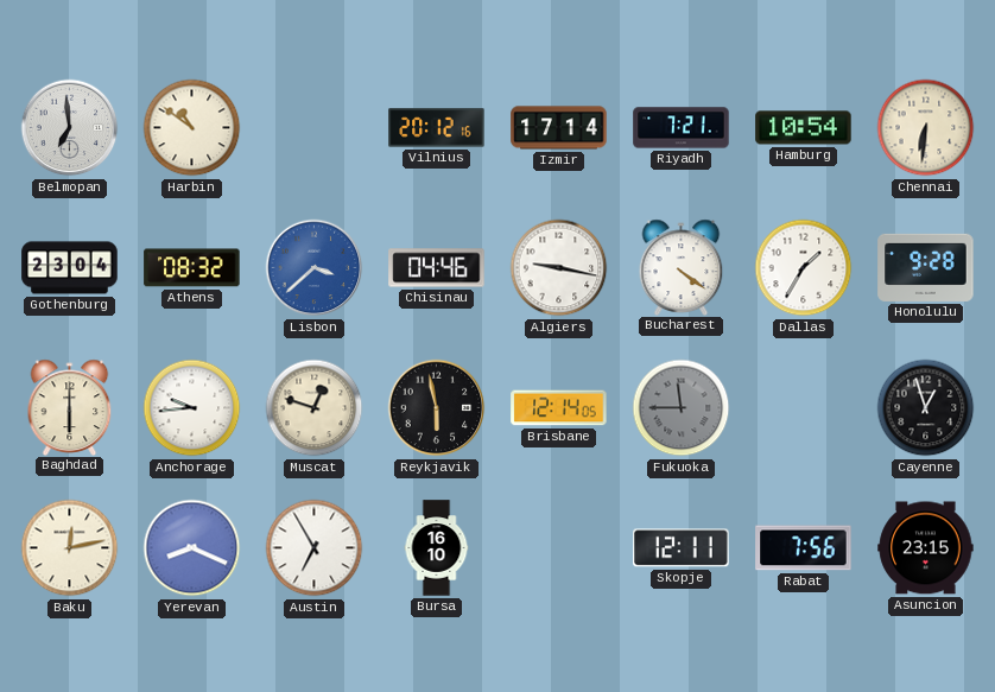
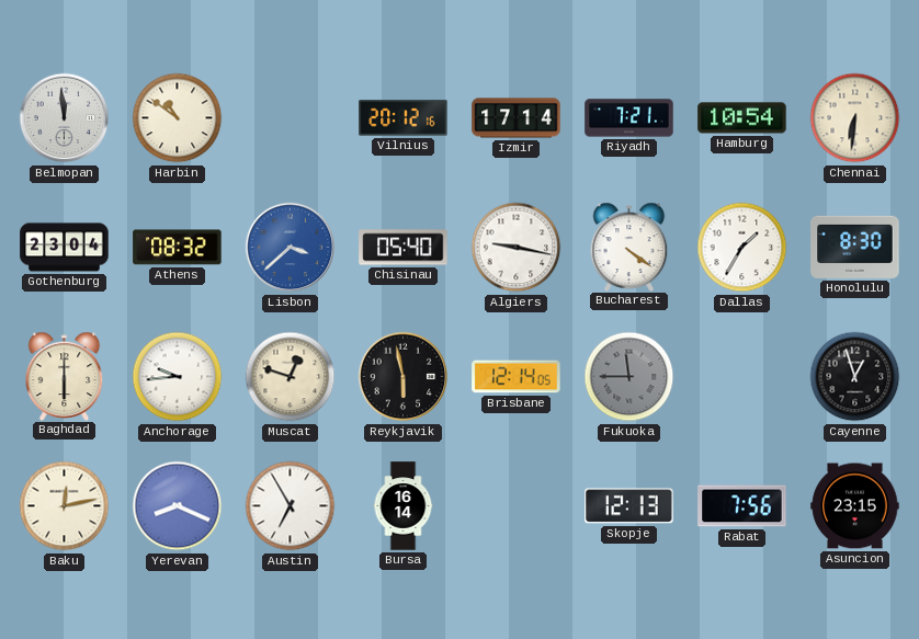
Belmopan: 6:59 -> 11:59
Chisinau: 04:46 -> 05:40
Honolulu: 9:28 -> 8:30
Bursa: 16:10 -> 16:14
Skopje: 12:11 -> 12:13
